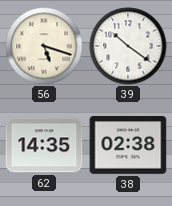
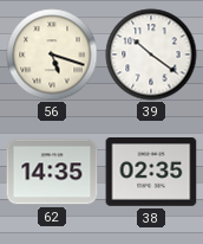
38: 02:38 -> 02:35
